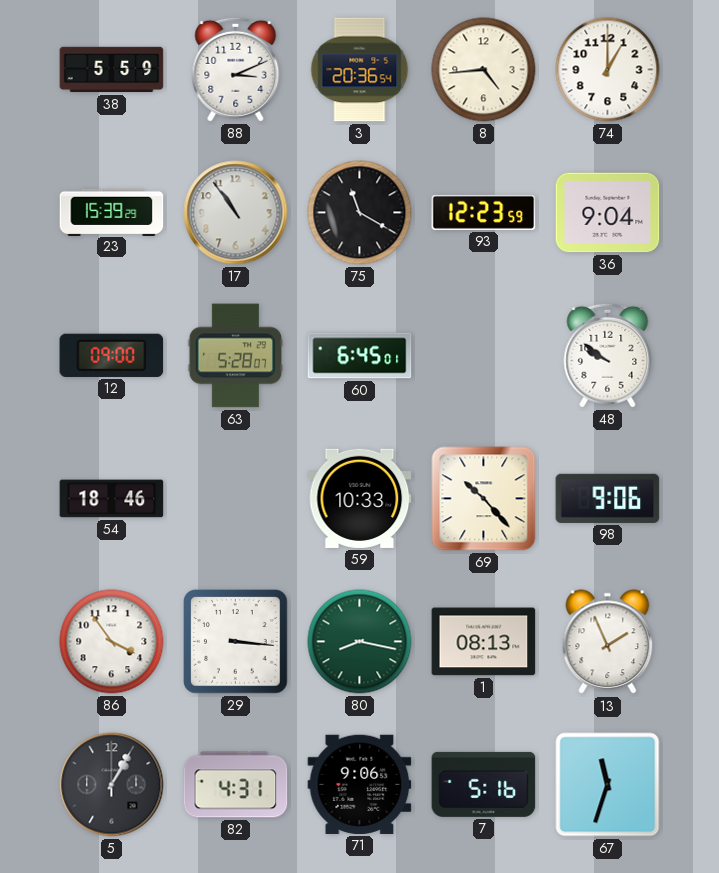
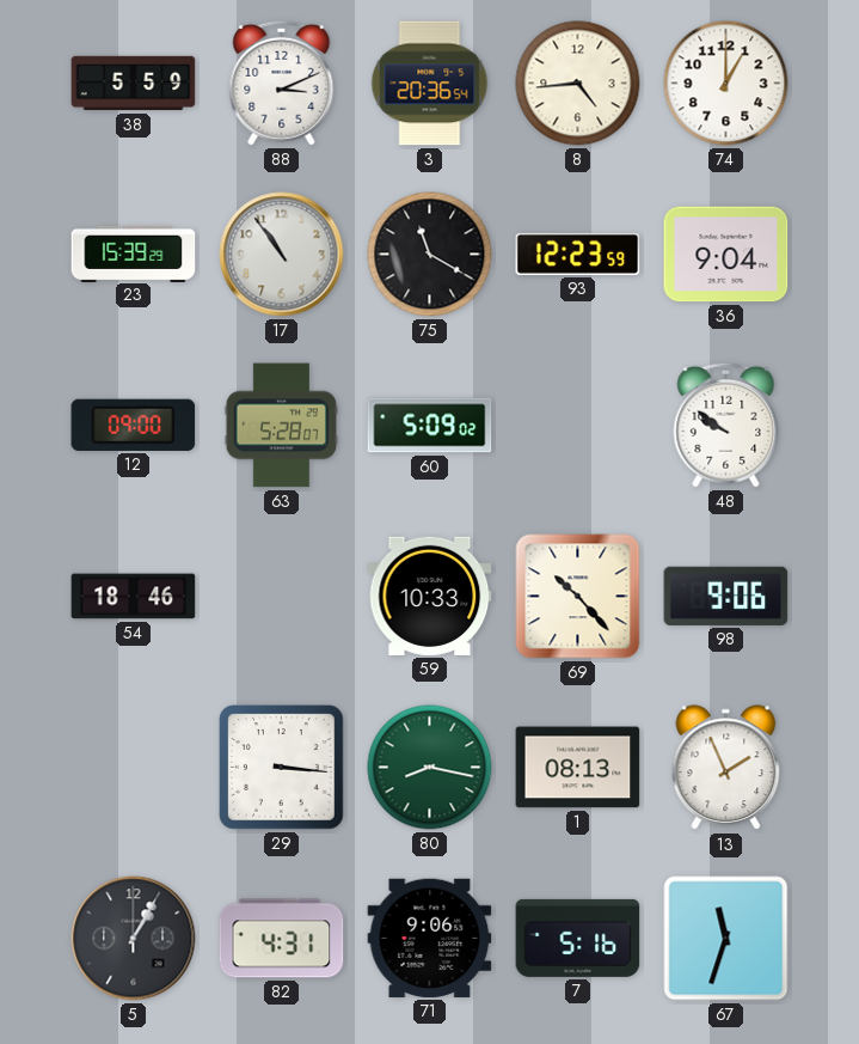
60: 6:45 -> 5:09
86: 3:54 -> none
